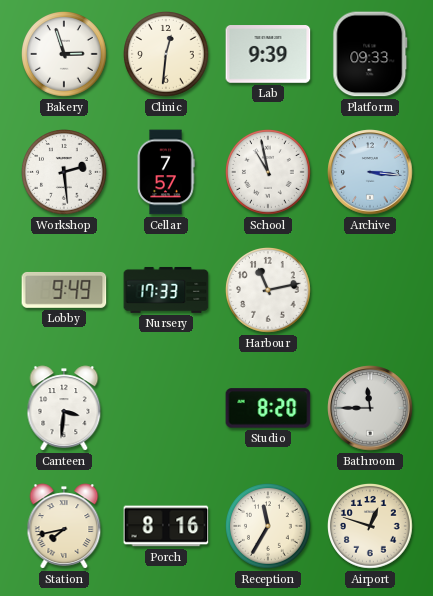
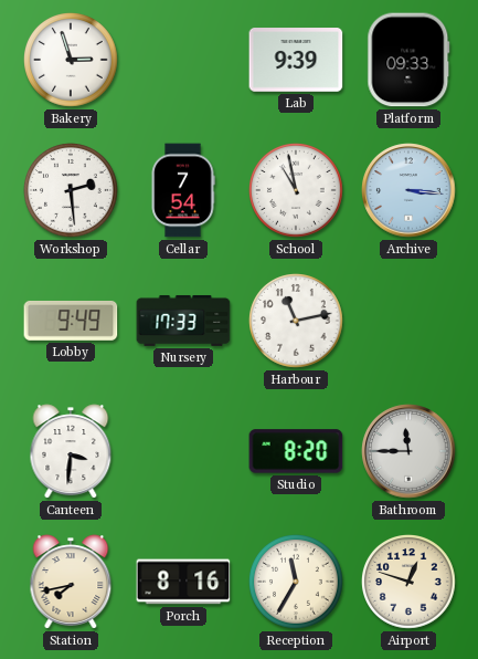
Clinic: 12:31 -> none
Cellar: 7:57 -> 7:54
